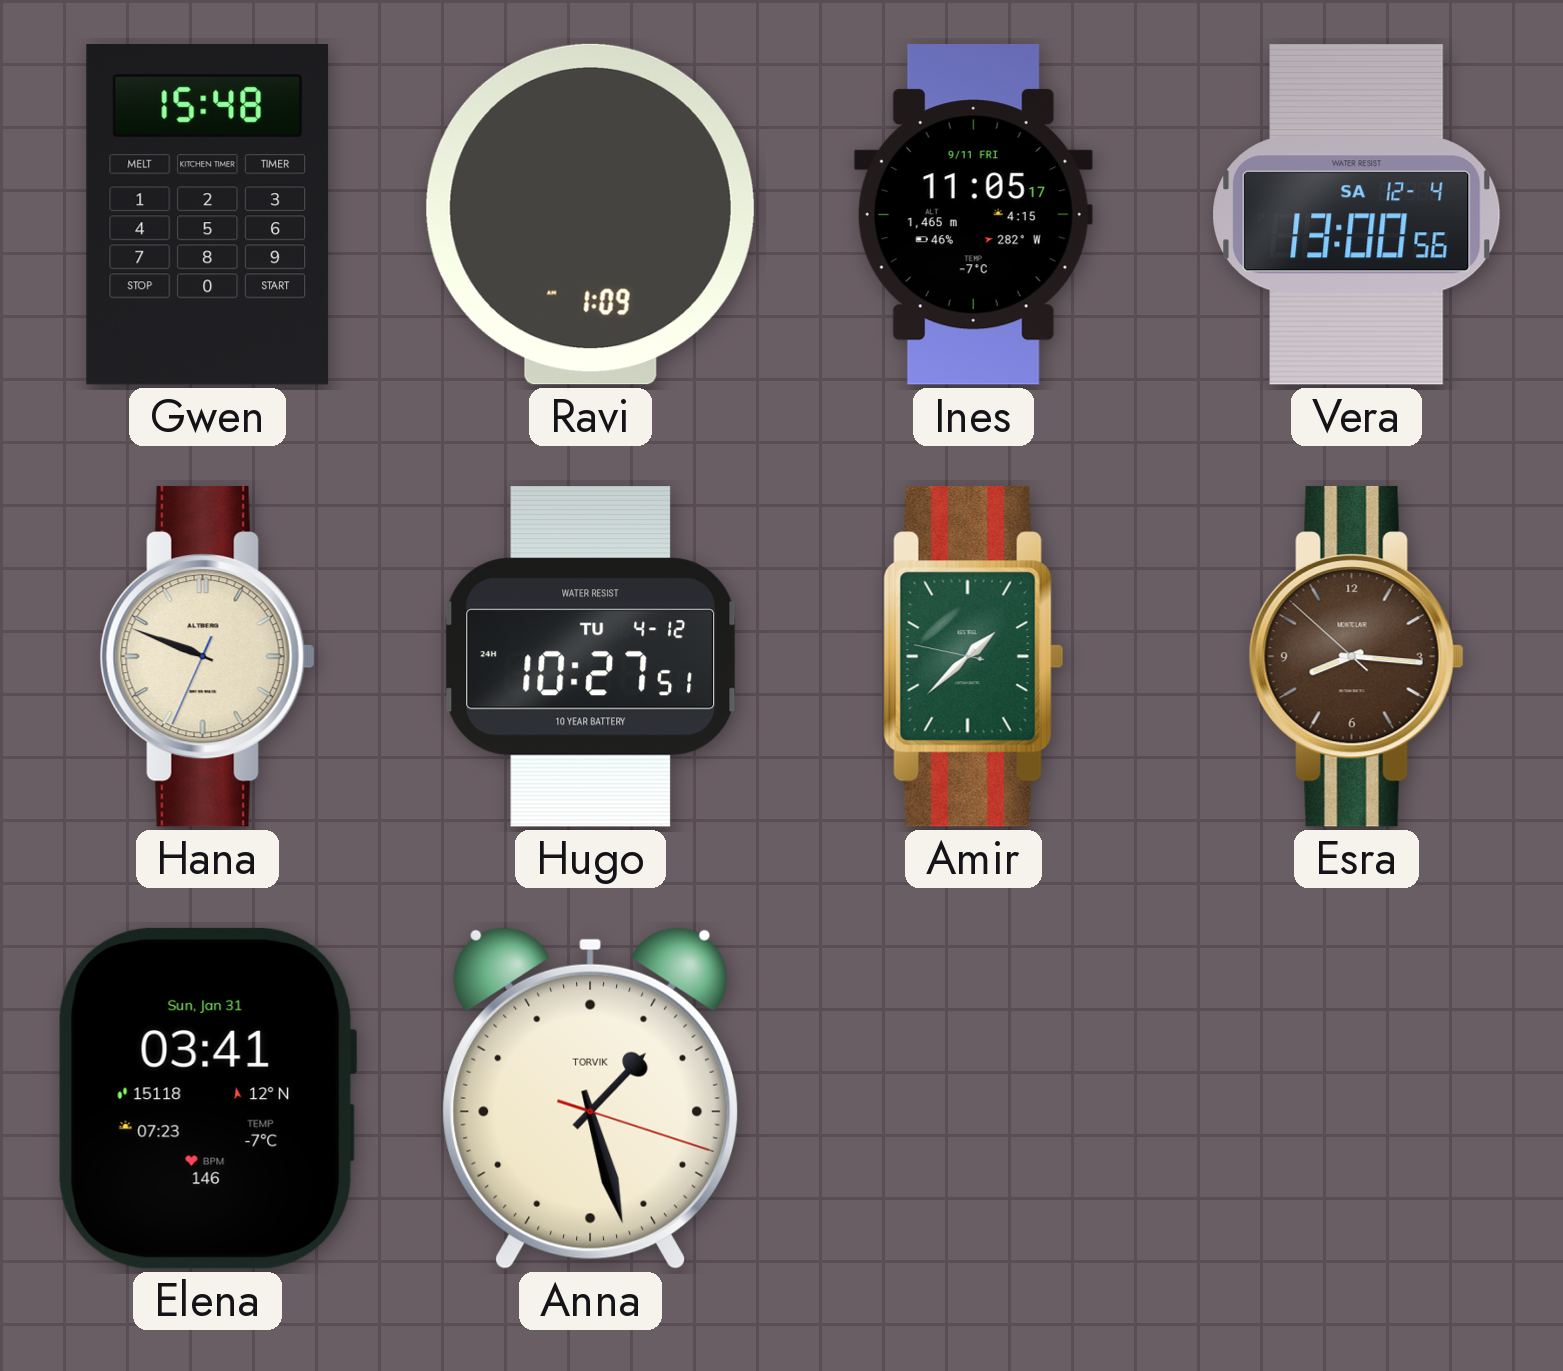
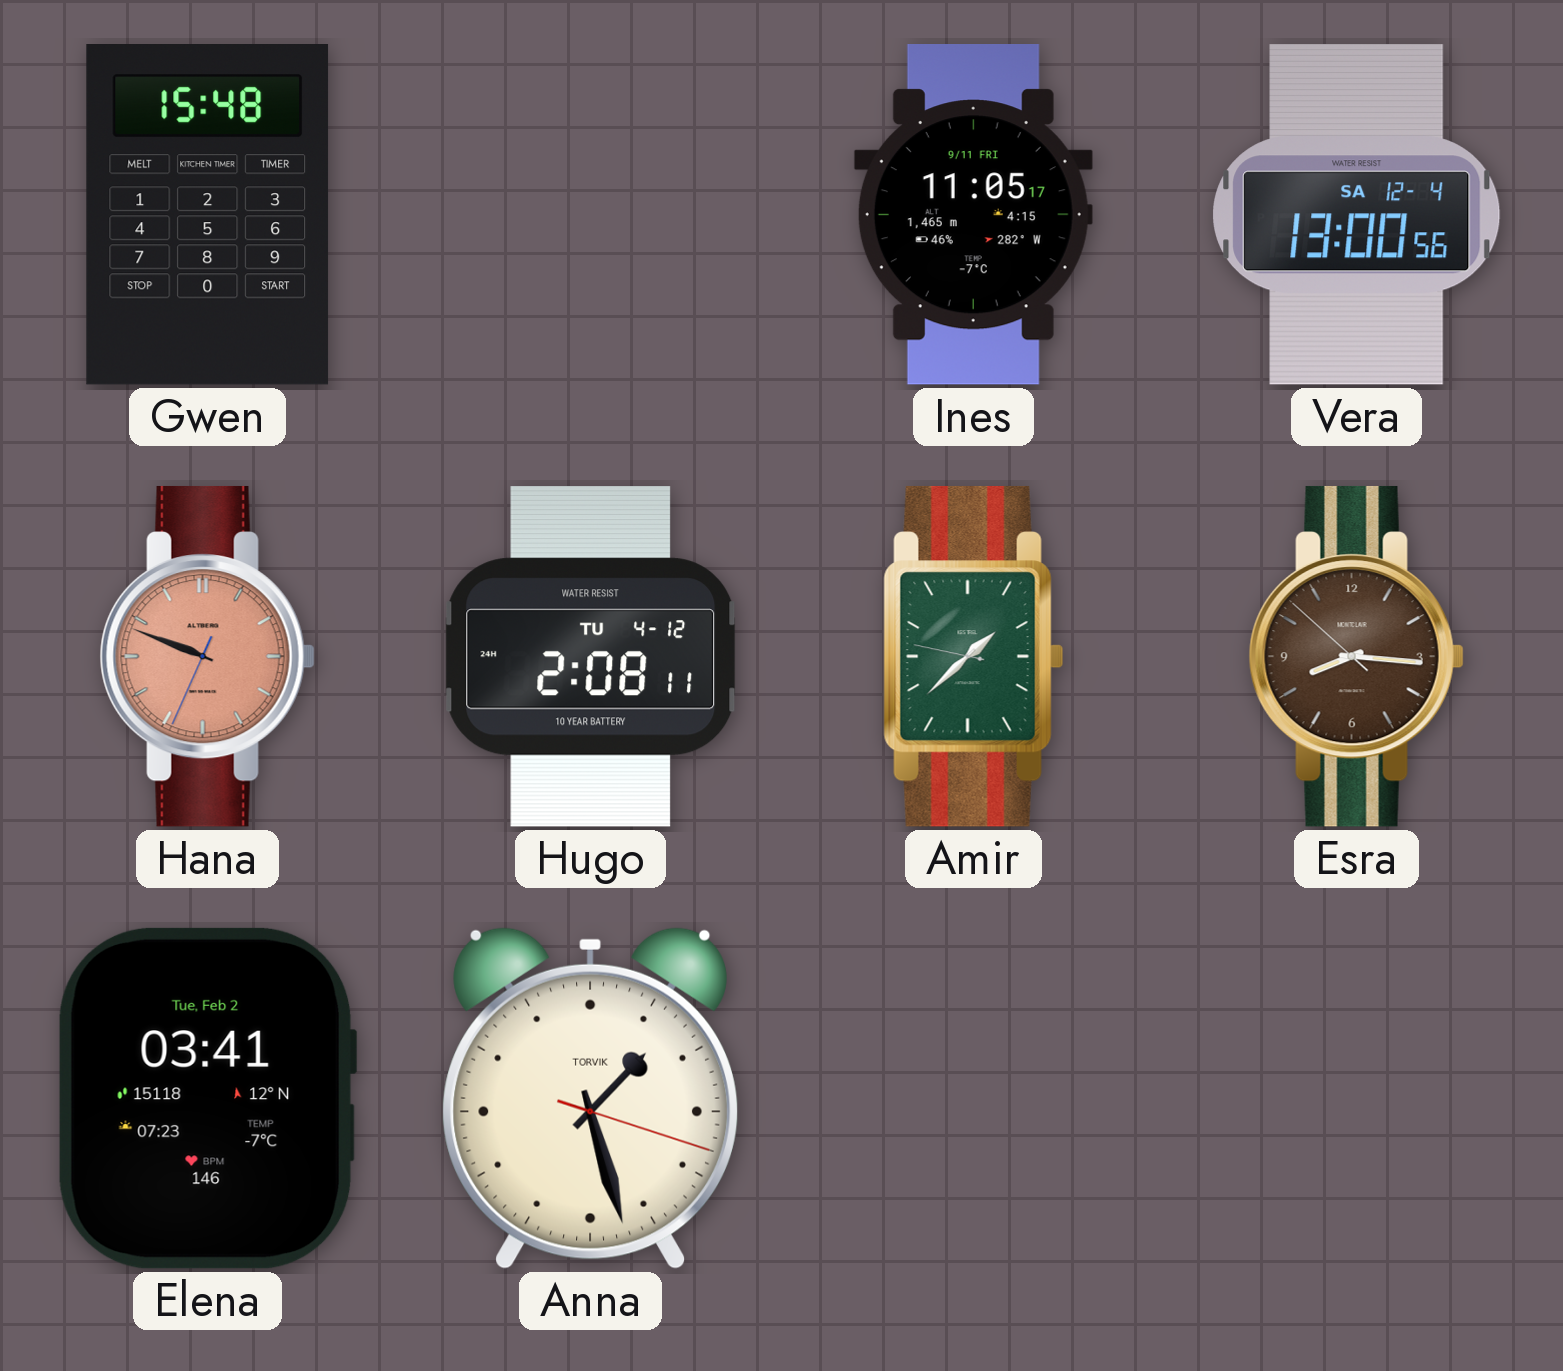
Ravi: 1:09 -> none
Hana dial: cream -> salmon
Hugo: 10:27 -> 2:08
Elena date: Sun, Jan 31 -> Tue, Feb 2
